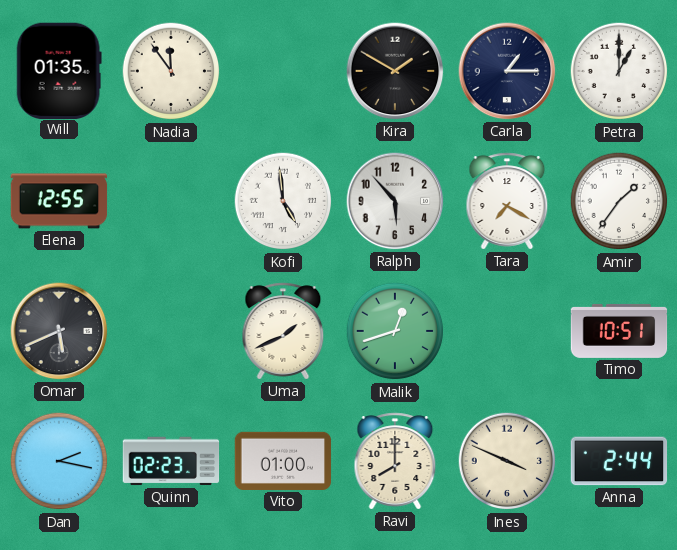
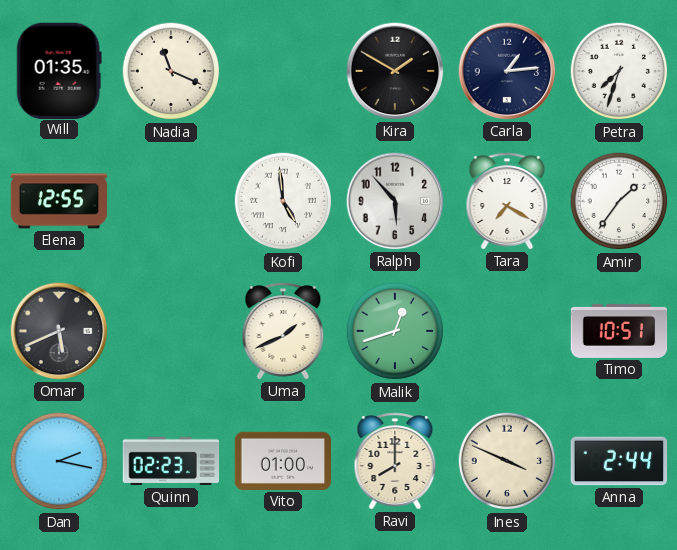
Nadia: 11:54 -> 11:19
Carla: 1:15 -> 1:14
Petra: 1:00 -> 7:33
